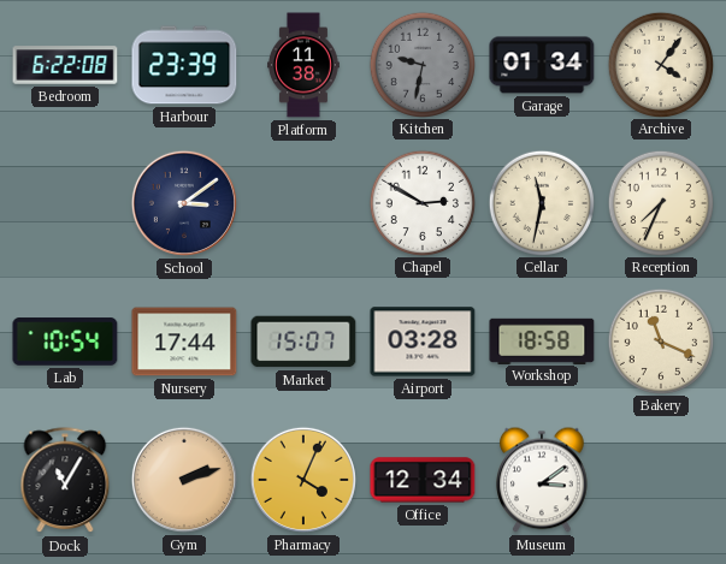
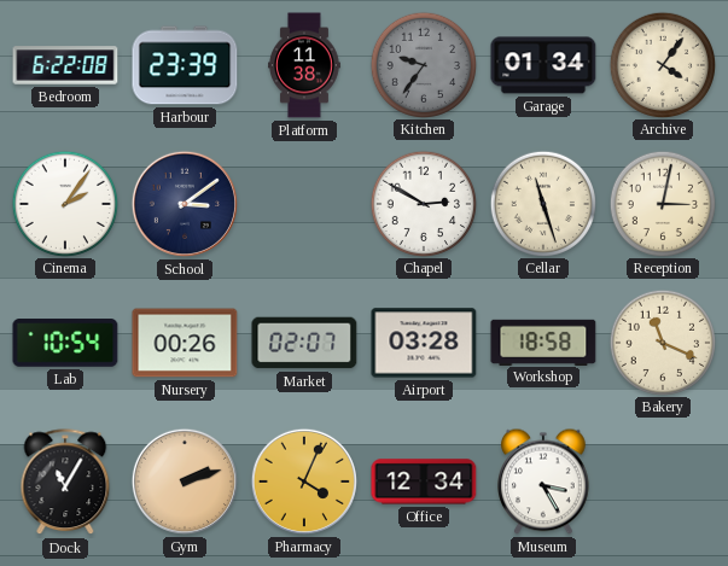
Kitchen: 9:32 -> 9:36
Cinema: none -> 2:06
Cellar: 11:32 -> 11:27
Reception: 7:34 -> 3:02
Nursery: 17:44 -> 00:26
Market: 15:07 -> 02:07
Museum: 3:09 -> 3:25
